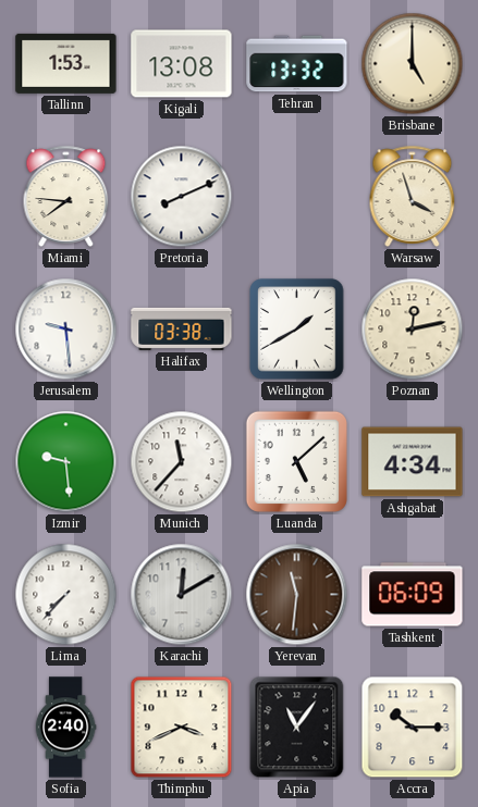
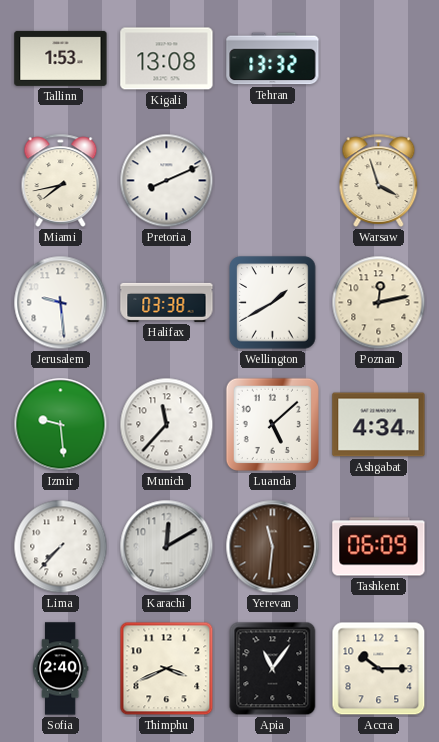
Brisbane: 5:00 -> none
Miami: 7:46 -> 7:43
